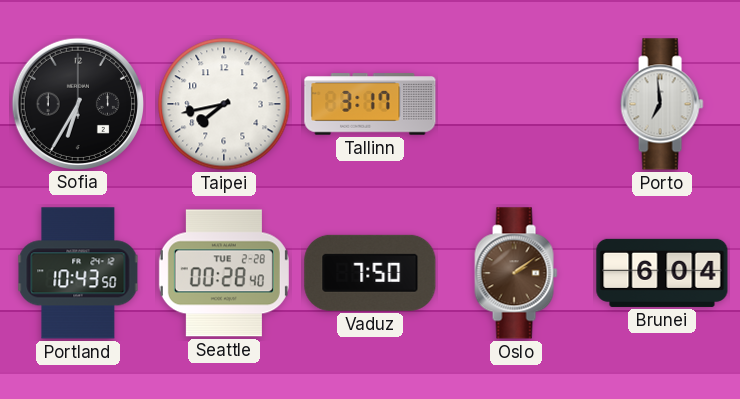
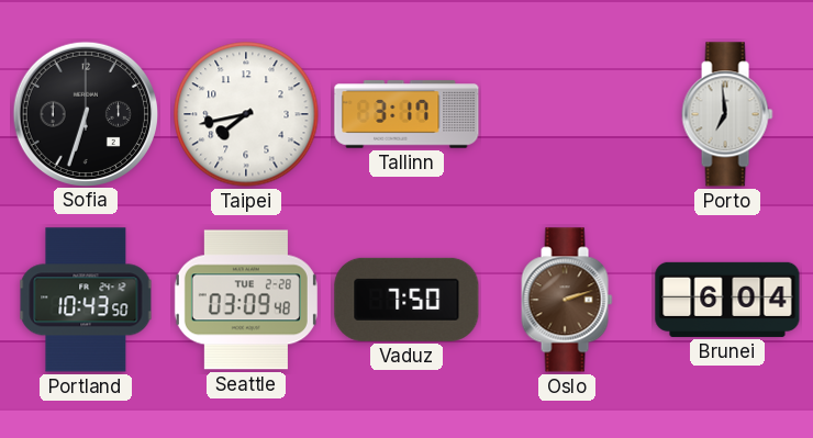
Sofia: 6:35 -> 6:33
Seattle: 00:28 -> 03:09
Oslo: 2:09 -> 2:12
